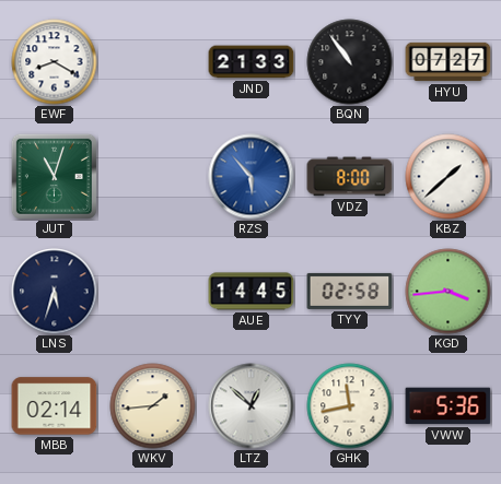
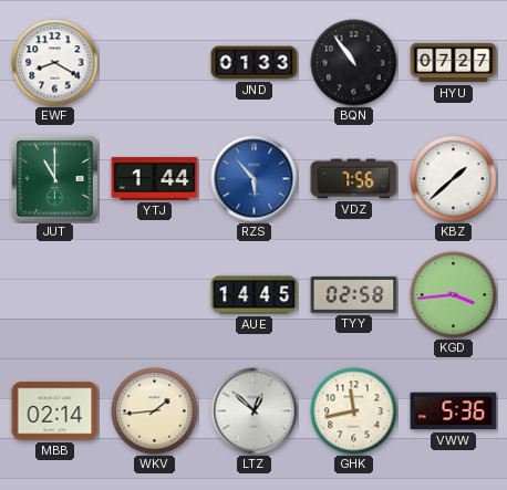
JND: 21:33 -> 01:33
JUT: 11:03 -> 11:00
YTJ: none -> 1:44
VDZ: 8:00 -> 7:56
LNS: 5:33 -> none
